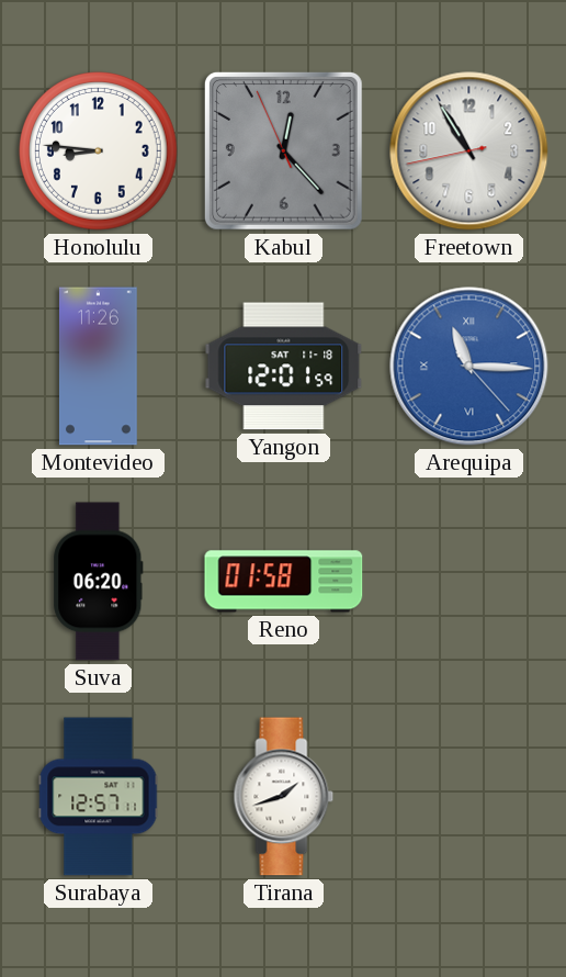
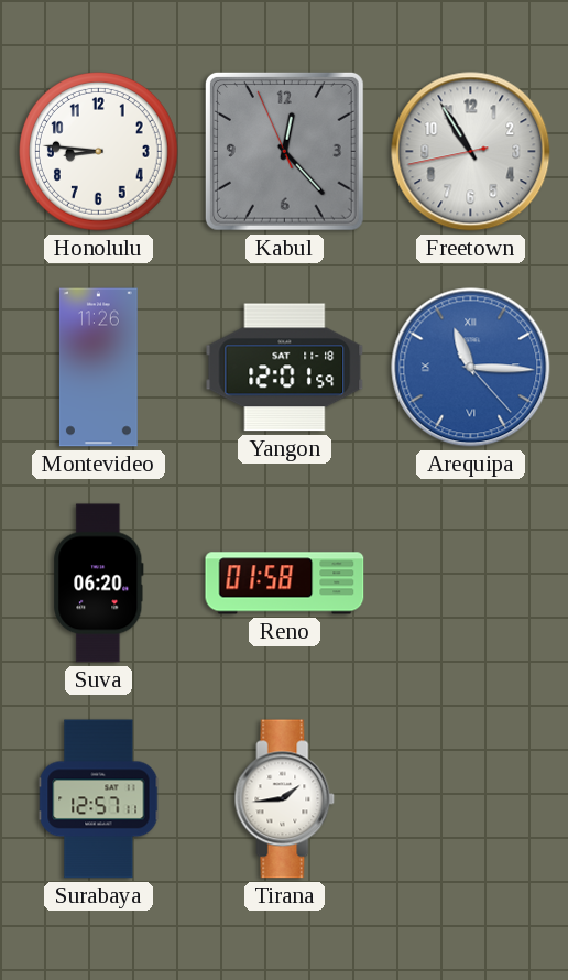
Tirana: 1:42 -> 1:44
